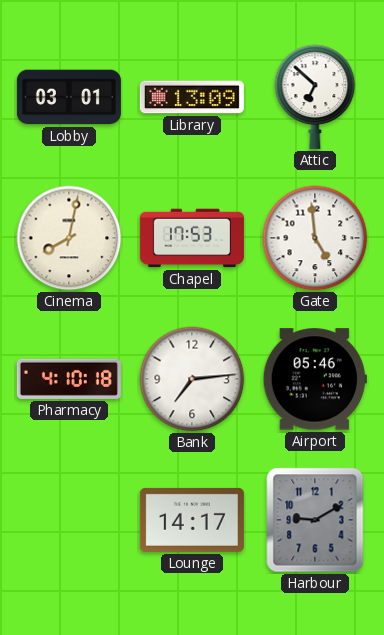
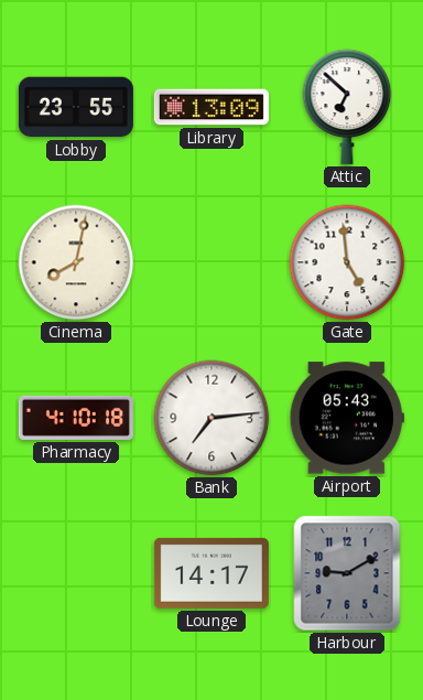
Lobby: 03:01 -> 23:55
Chapel: 17:53 -> none
Airport: 05:46 -> 05:43
